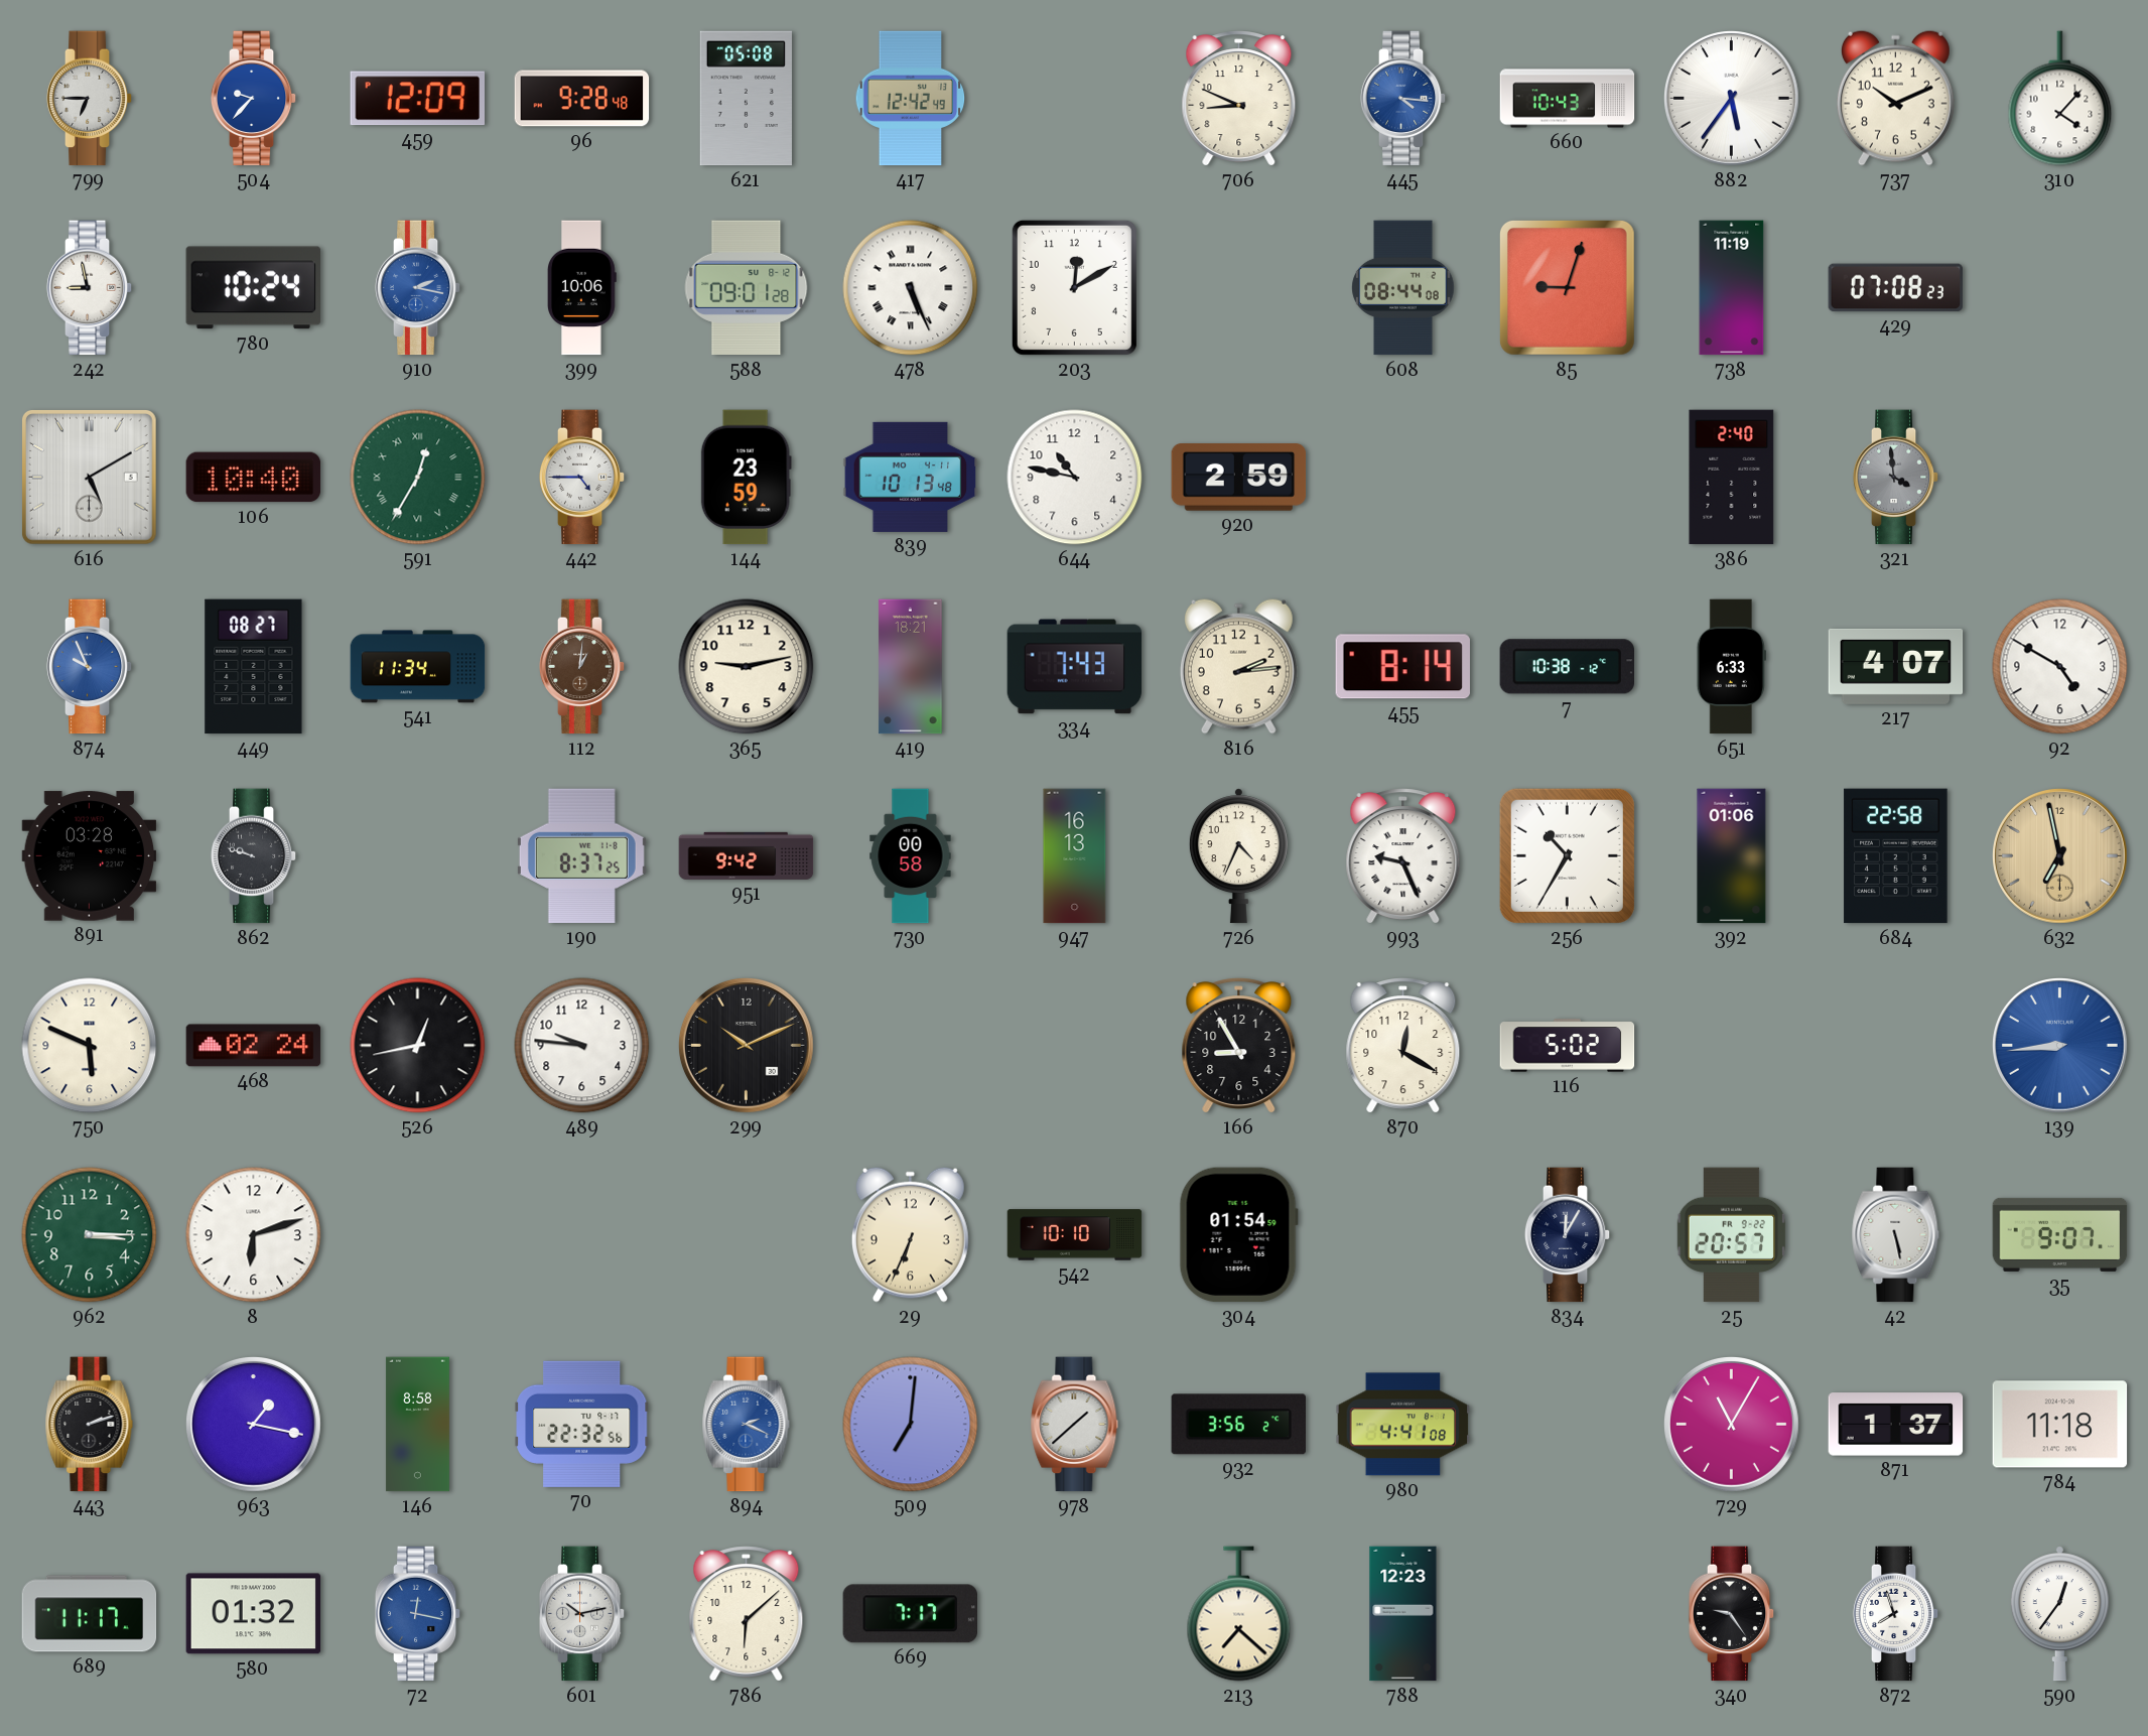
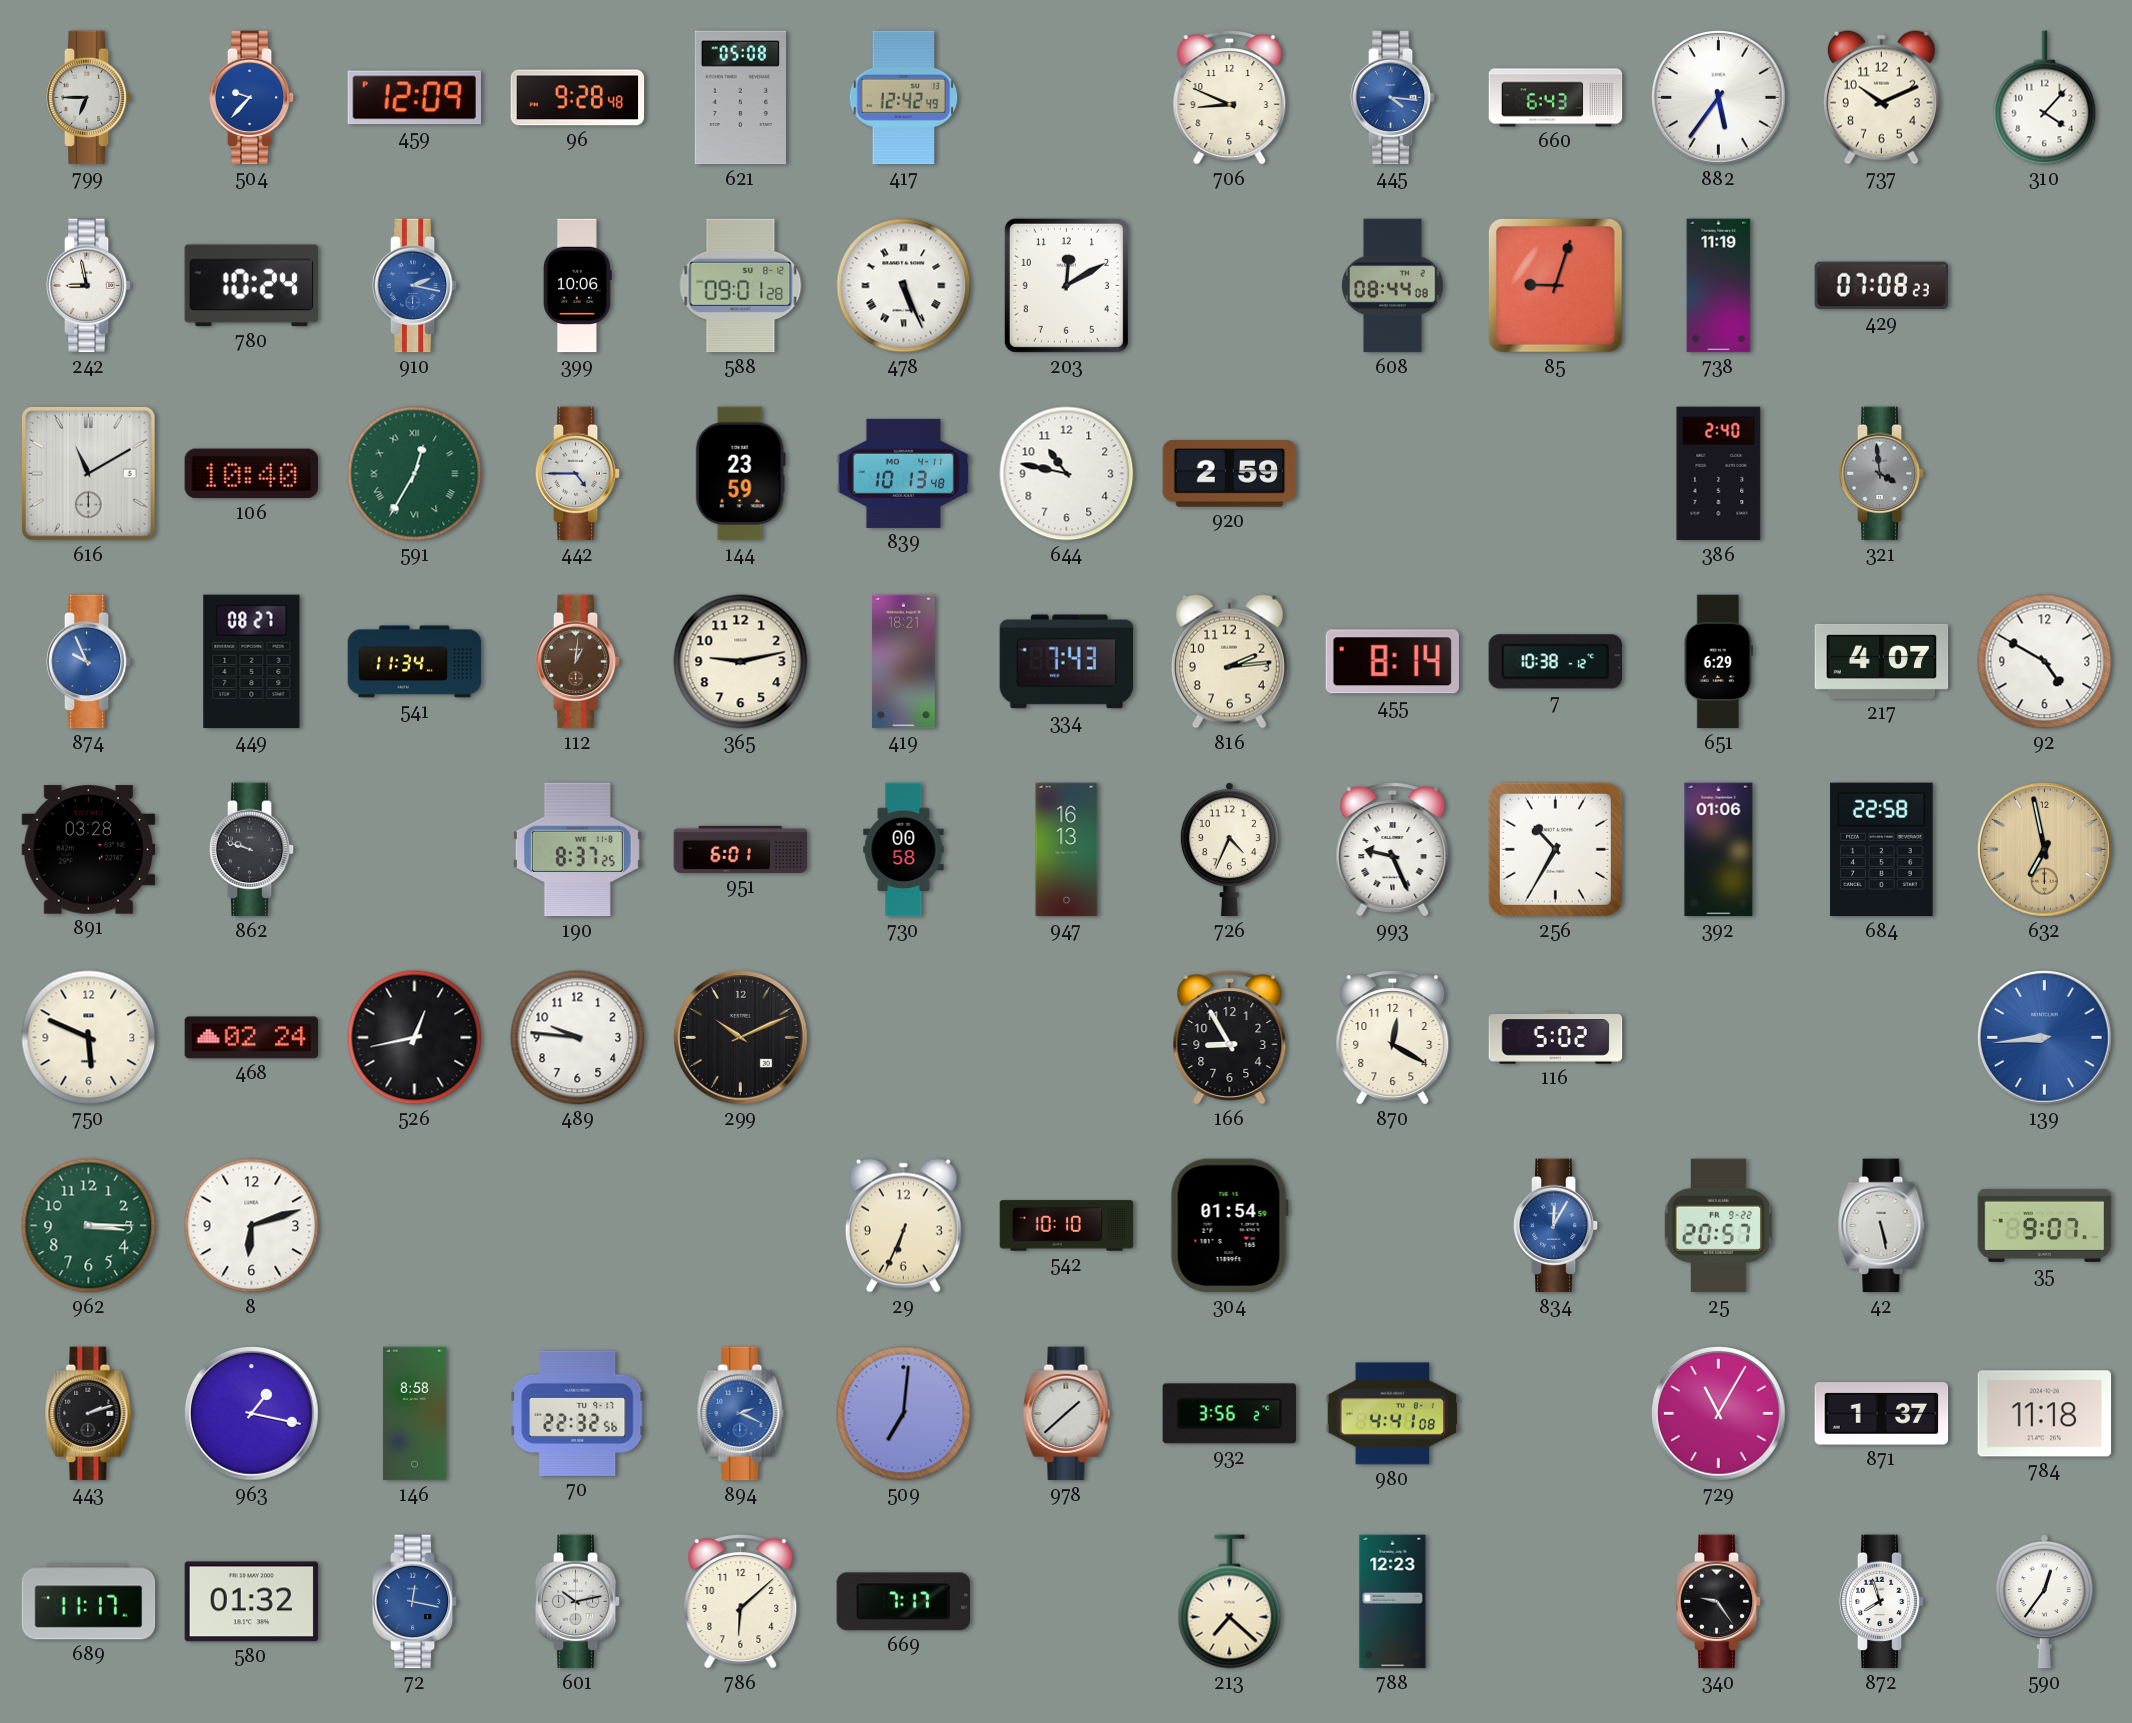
660: 10:43 -> 6:43
616: 5:10 -> 11:10
651: 6:33 -> 6:29
951: 9:42 -> 6:01
834 dial: navy -> blue
